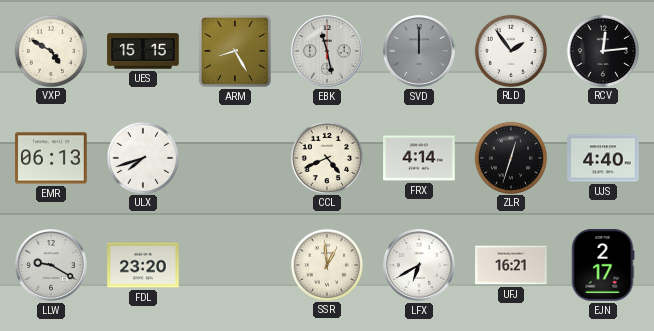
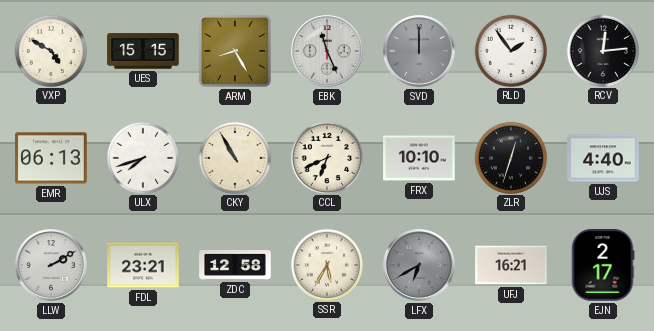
EBK: 11:28 -> 11:26
CKY: none -> 10:55
CCL: 4:41 -> 6:41
FRX: 4:14 -> 10:10
LLW: 9:20 -> 2:10
FDL: 23:20 -> 23:21
ZDC: none -> 12:58
SSR: 12:59 -> 5:35
LFX dial: white -> grey
